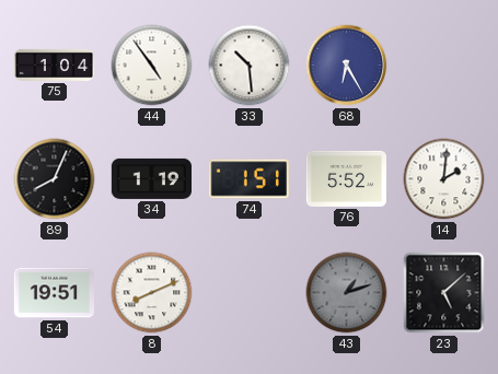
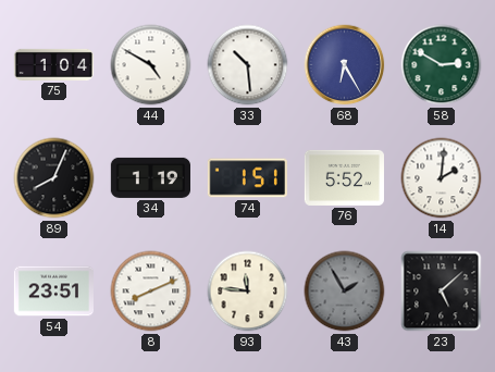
44: 4:54 -> 4:50
58: none -> 2:50
54: 19:51 -> 23:51
93: none -> 11:46
43: 1:12 -> 1:55
